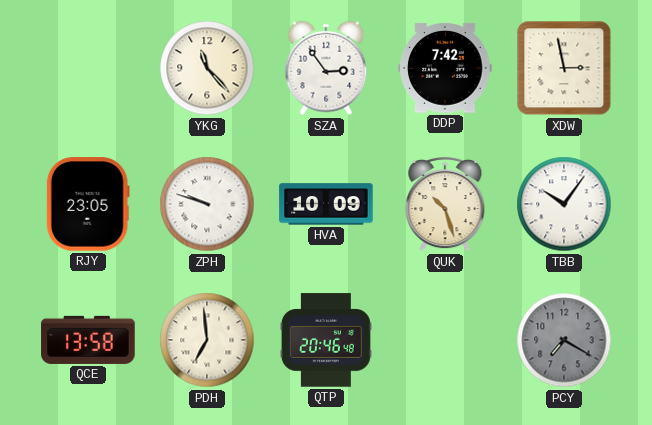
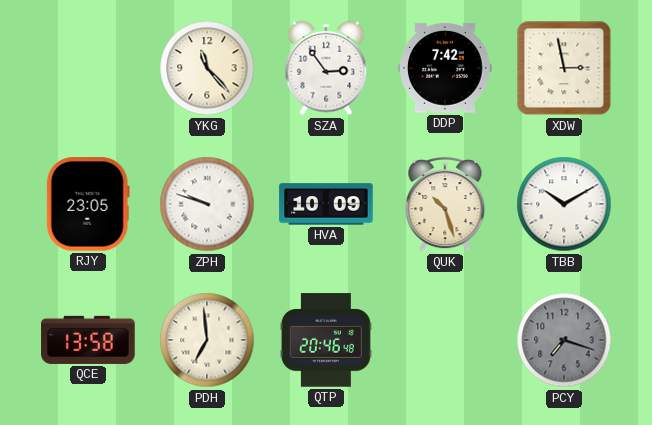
TBB: 10:06 -> 10:10
PCY: 7:20 -> 7:18
